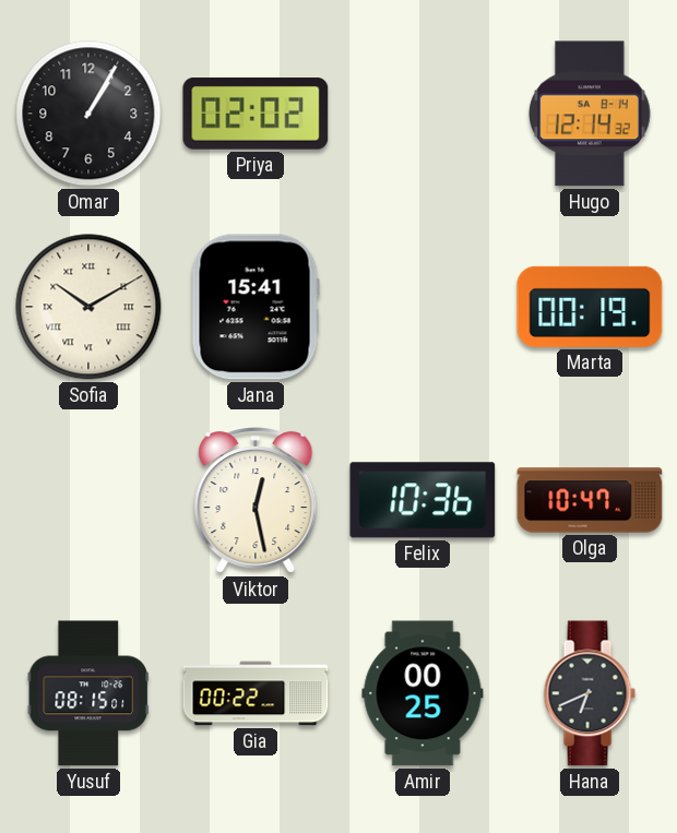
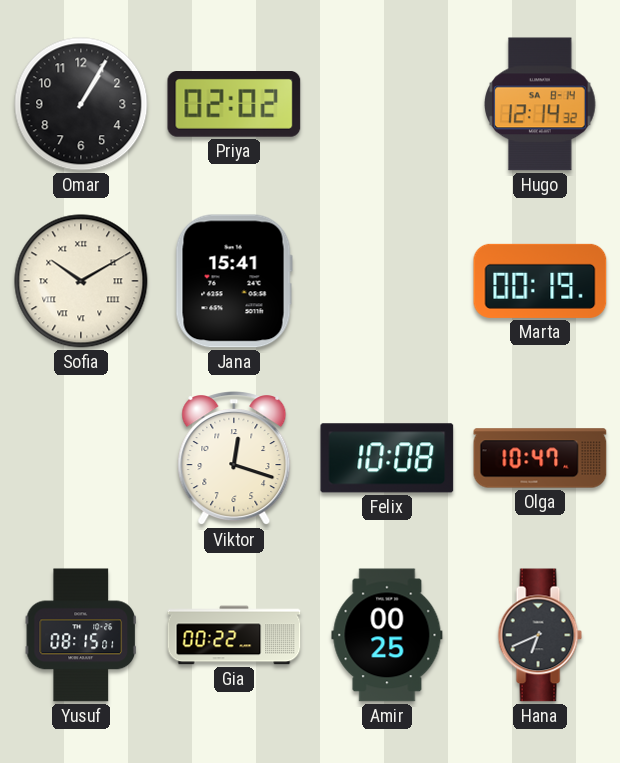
Viktor: 12:28 -> 12:18
Felix: 10:36 -> 10:08
